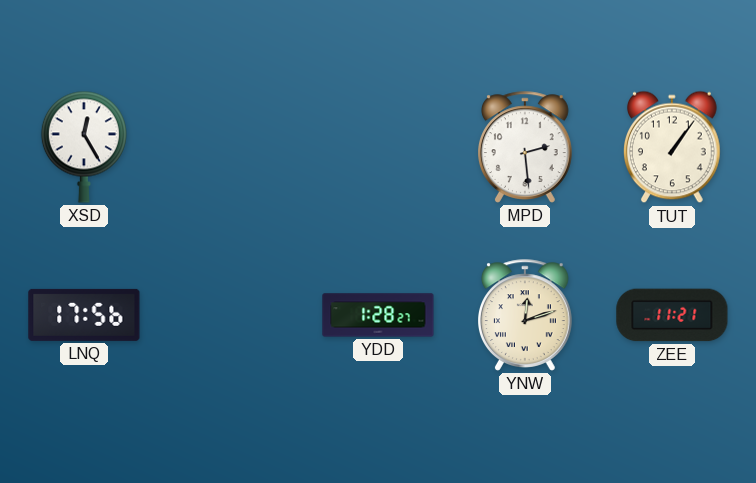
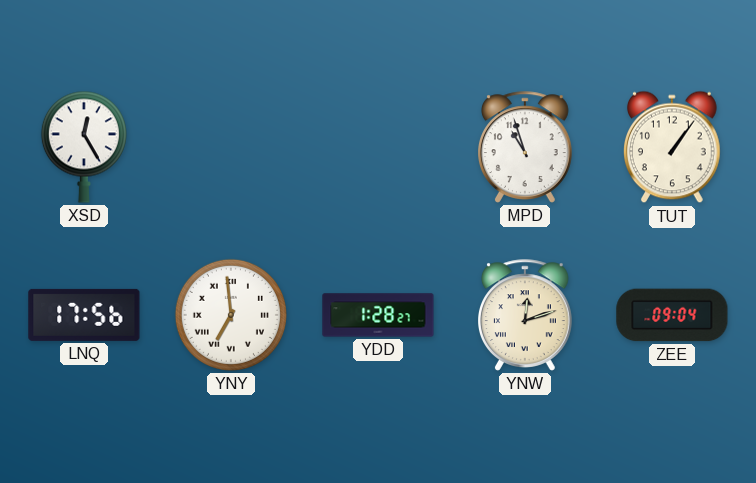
MPD: 2:29 -> 10:57
YNY: none -> 6:59
ZEE: 11:21 -> 09:04
